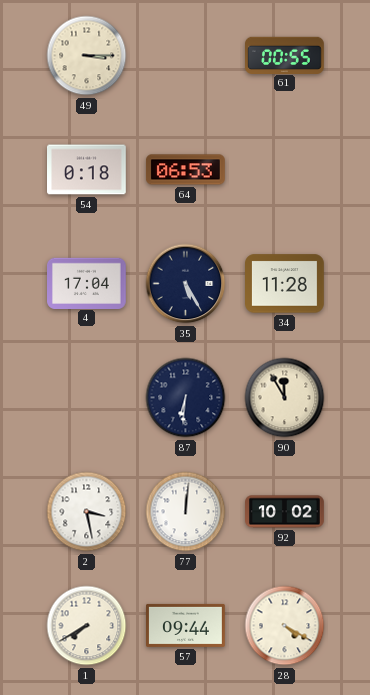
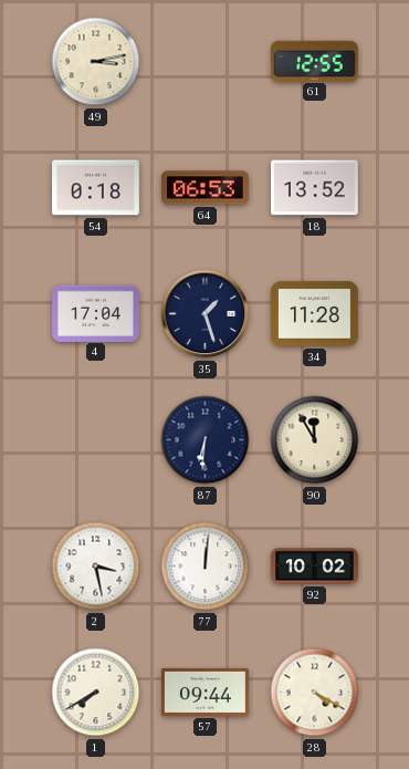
49: 3:15 -> 3:13
61: 00:55 -> 12:55
18: none -> 13:52
35: 5:25 -> 1:27
